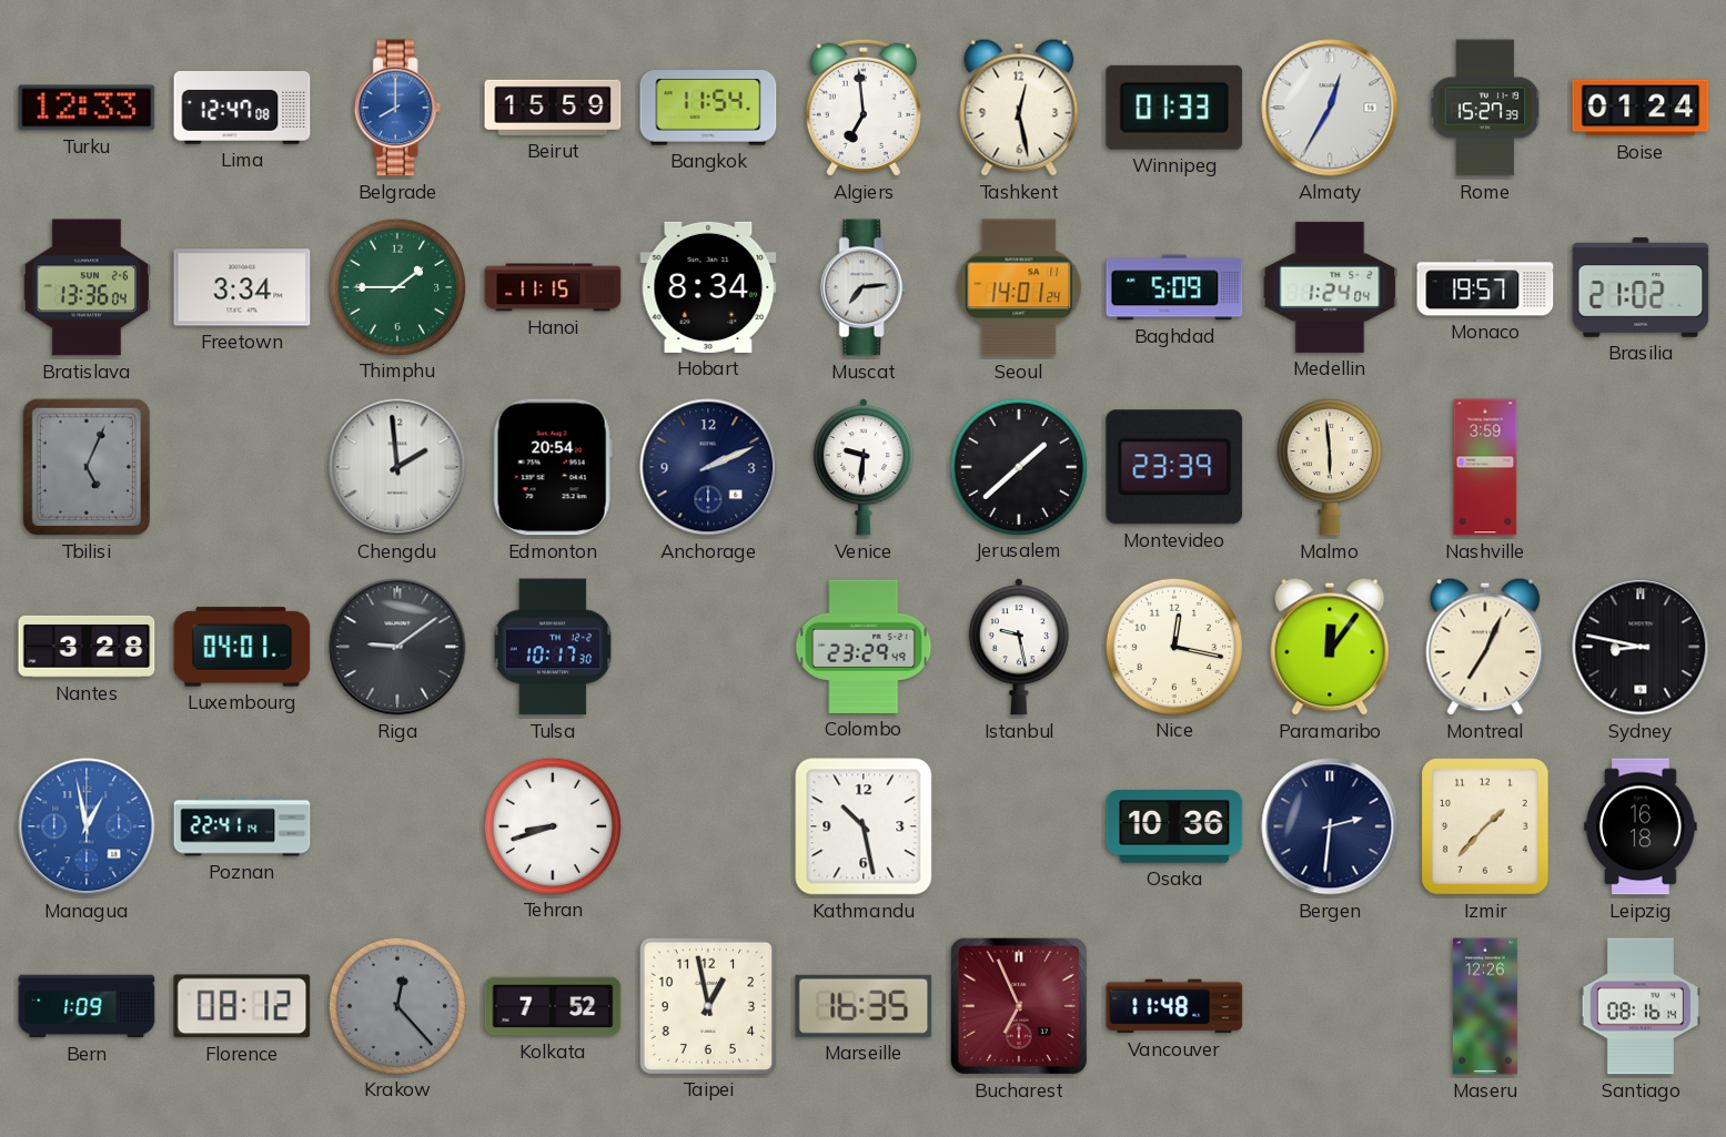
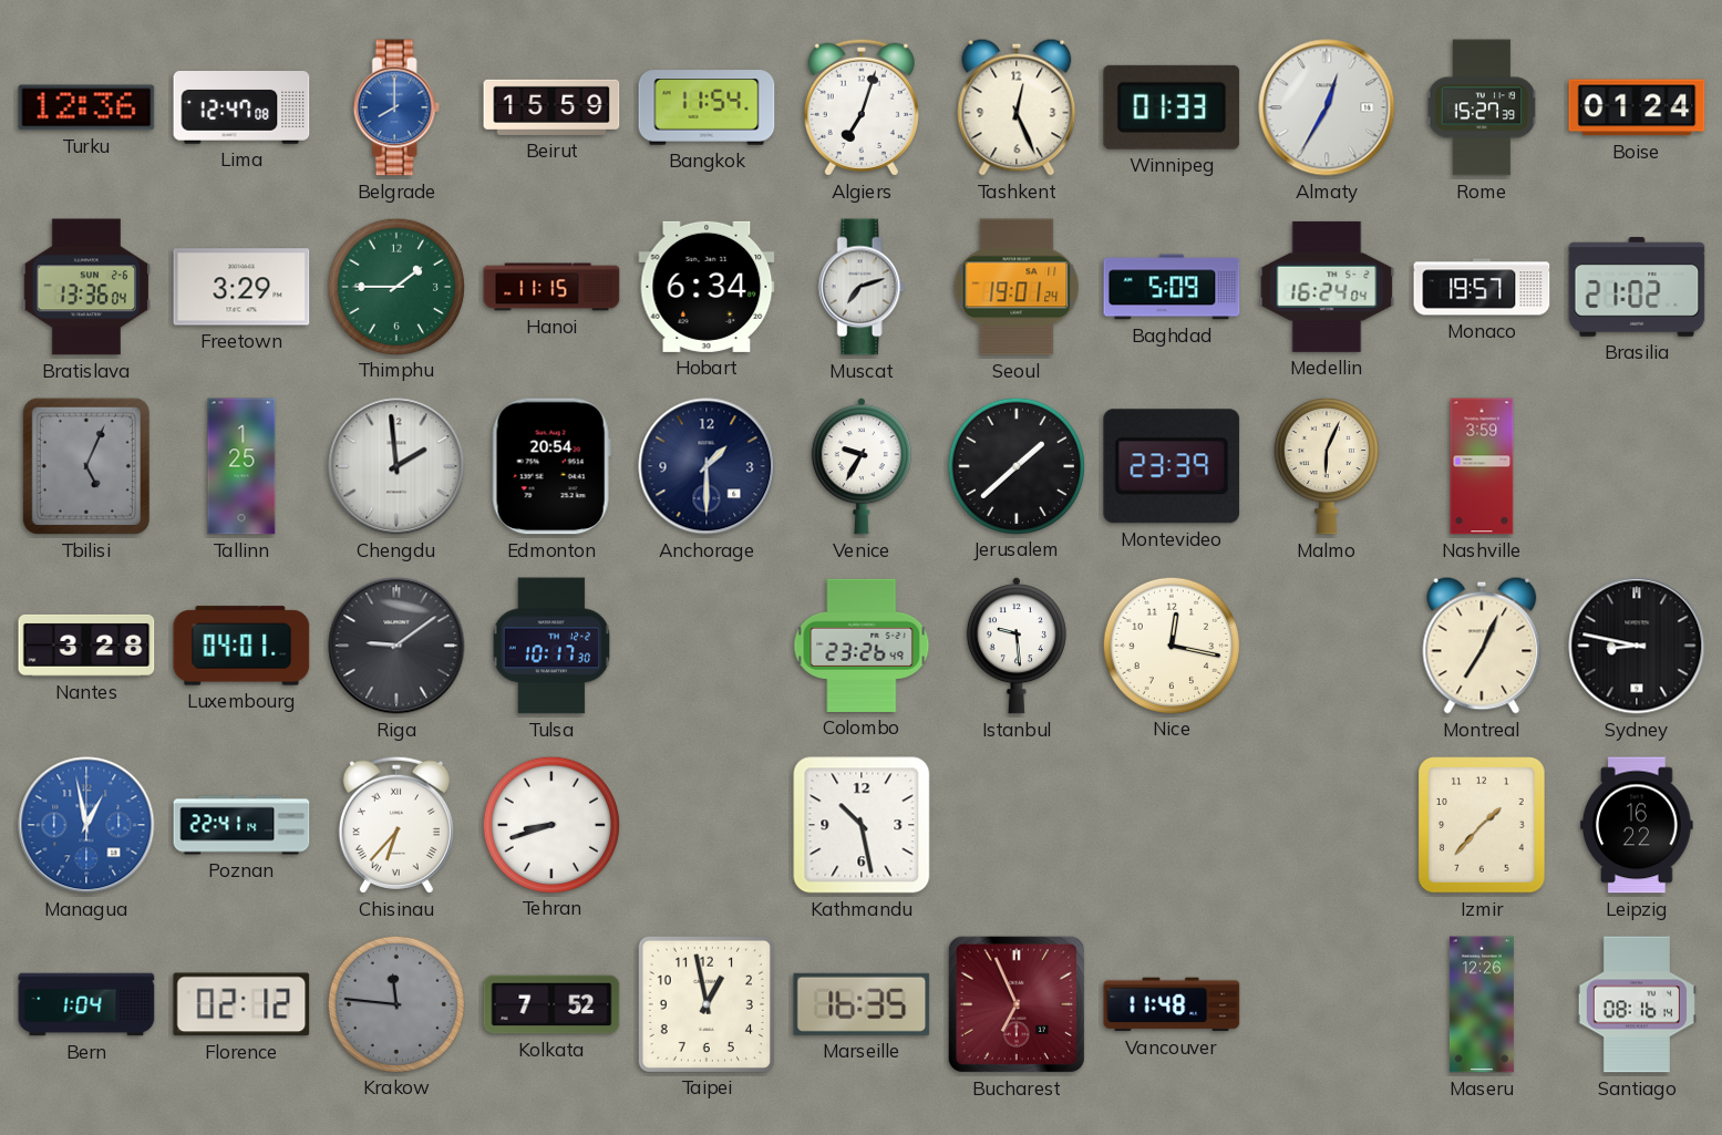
Turku: 12:33 -> 12:36
Algiers: 6:59 -> 7:03
Tashkent: 12:28 -> 12:26
Freetown: 3:34 -> 3:29
Hobart: 8:34 -> 6:34
Muscat: 7:14 -> 7:12
Seoul: 14:01 -> 19:01
Medellin: 1:24 -> 16:24
Tallinn: none -> 1:25
Anchorage: 2:11 -> 1:30
Venice: 9:31 -> 9:35
Malmo: 5:59 -> 6:04
Colombo: 23:29 -> 23:26
Istanbul: 9:28 -> 9:29
Paramaribo: 12:06 -> none
Chisinau: none -> 6:37
Osaka: 10:36 -> none
Bergen: 2:31 -> none
Leipzig: 16:18 -> 16:22
Bern: 1:09 -> 1:04
Florence: 08:12 -> 02:12
Krakow: 12:23 -> 11:46
